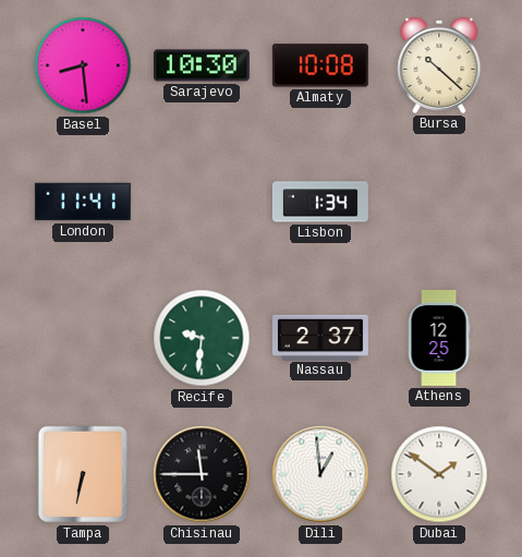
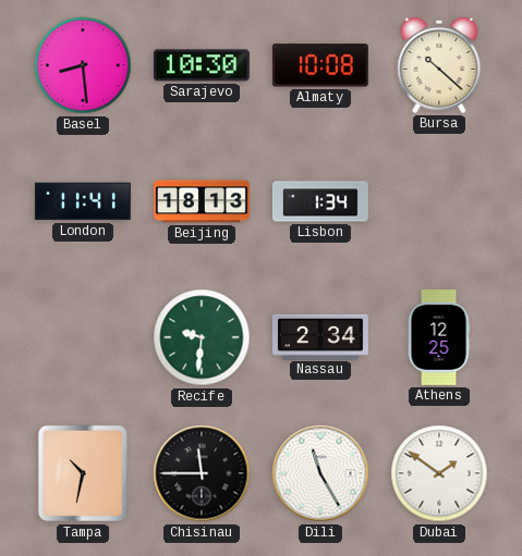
Beijing: none -> 18:13
Nassau: 2:37 -> 2:34
Tampa: 6:32 -> 10:32
Dili: 12:59 -> 11:25
